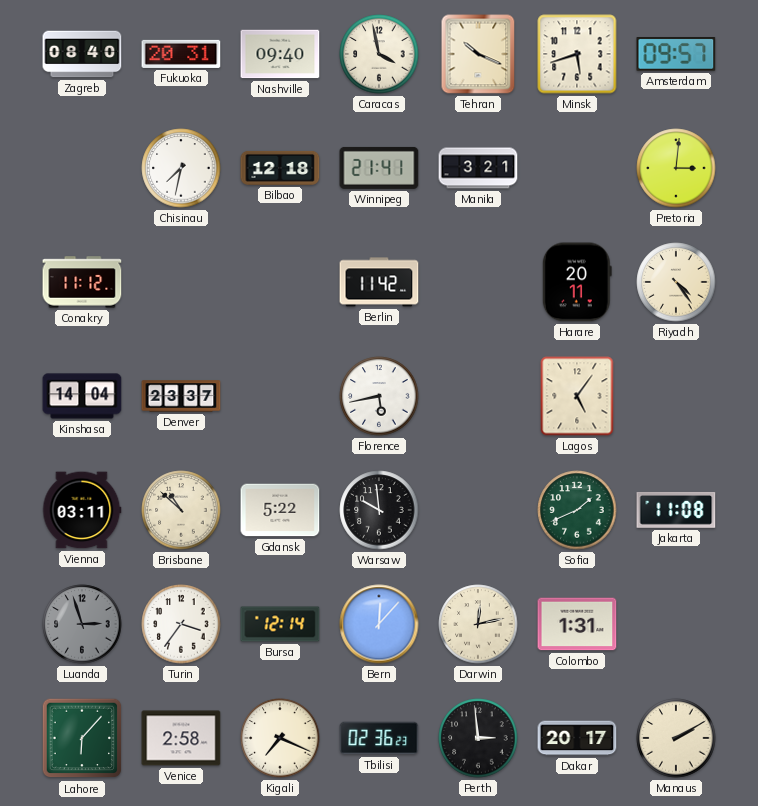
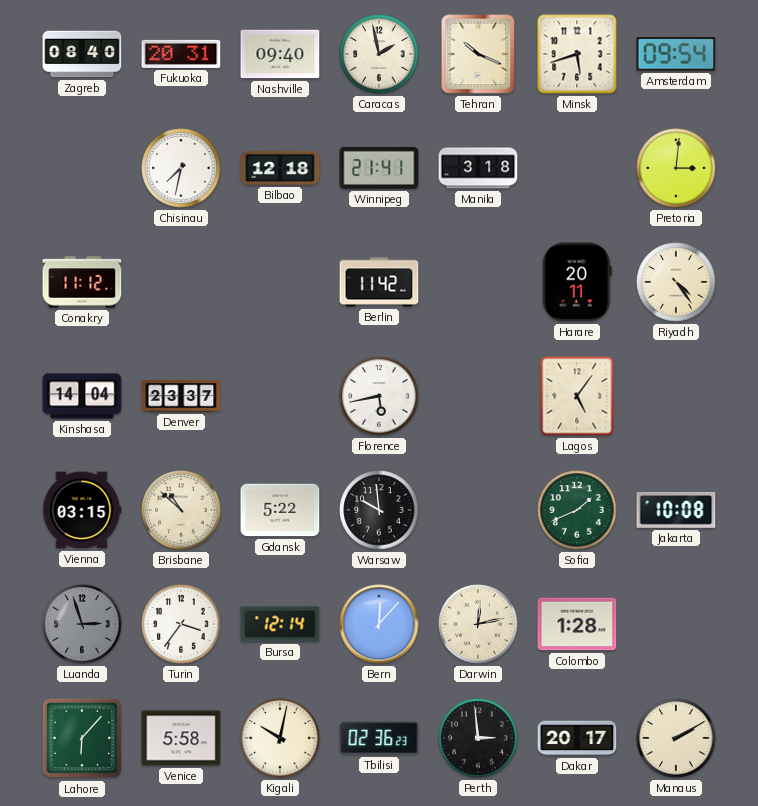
Caracas: 3:58 -> 1:58
Amsterdam: 09:57 -> 09:54
Manila: 3:21 -> 3:18
Vienna: 03:11 -> 03:15
Jakarta: 11:08 -> 10:08
Colombo: 1:31 -> 1:28
Venice: 2:58 -> 5:58
Kigali: 7:19 -> 10:02
